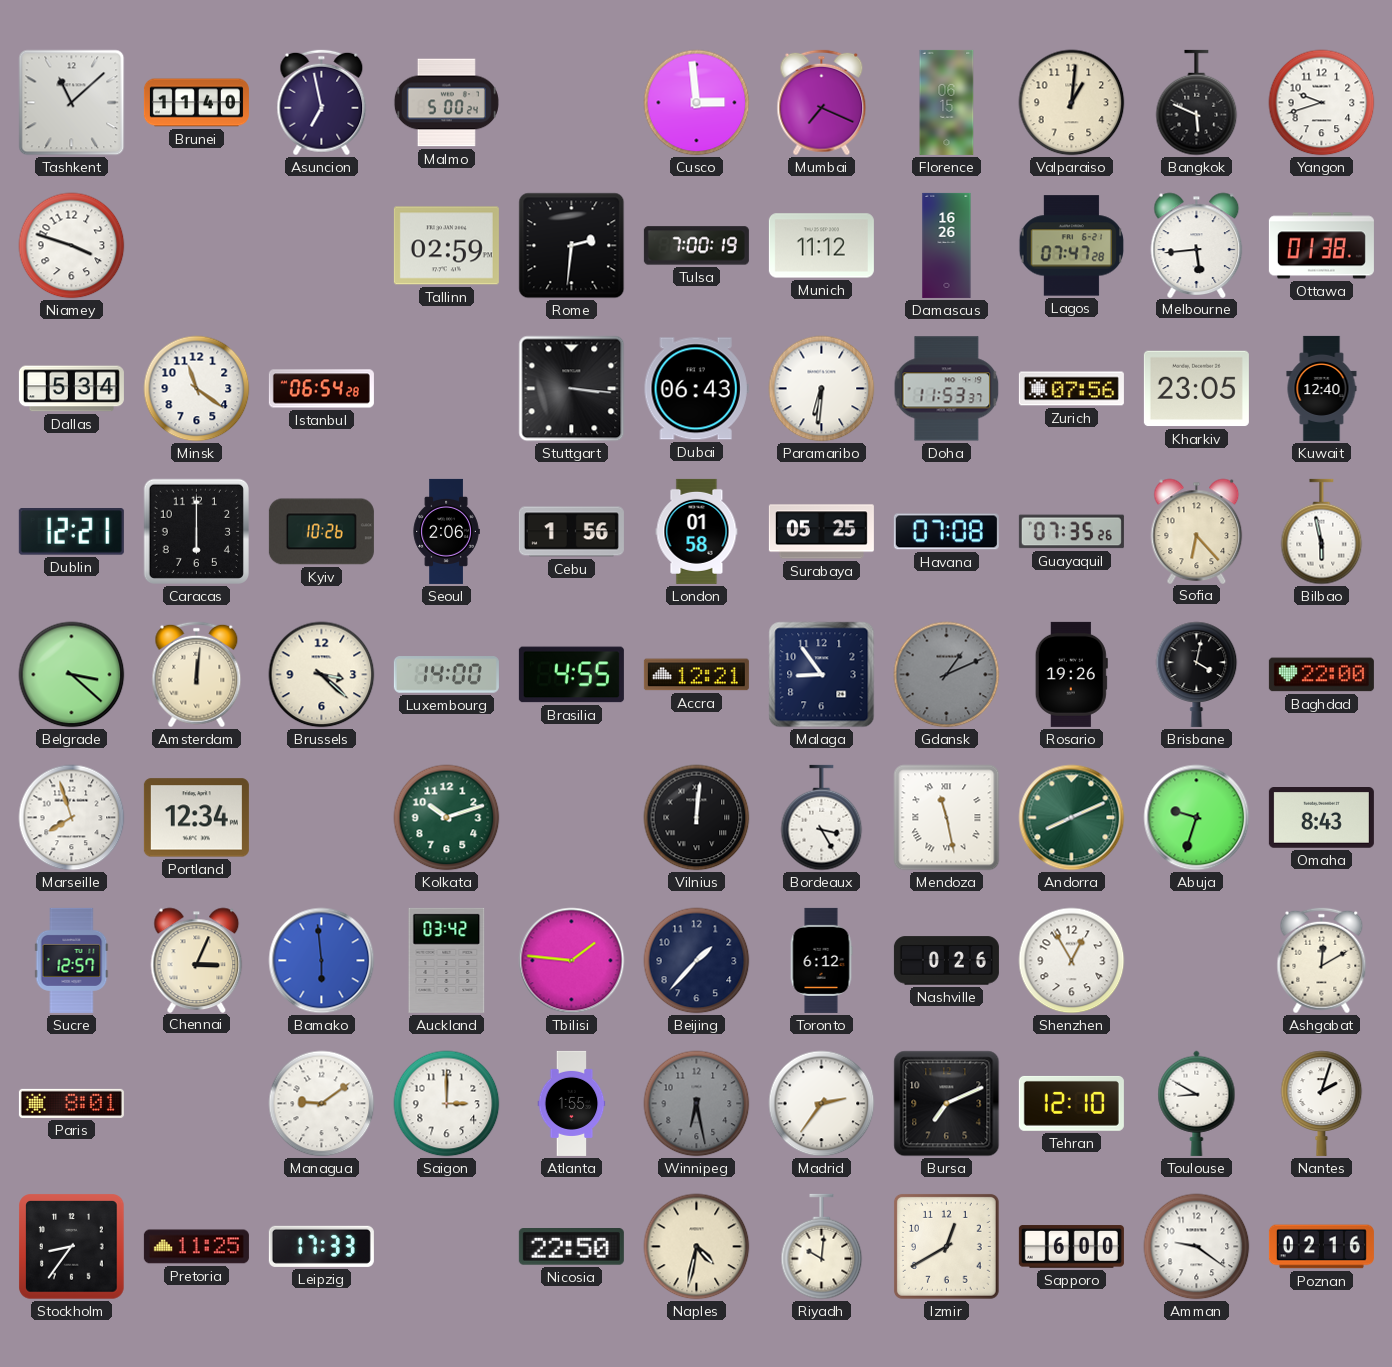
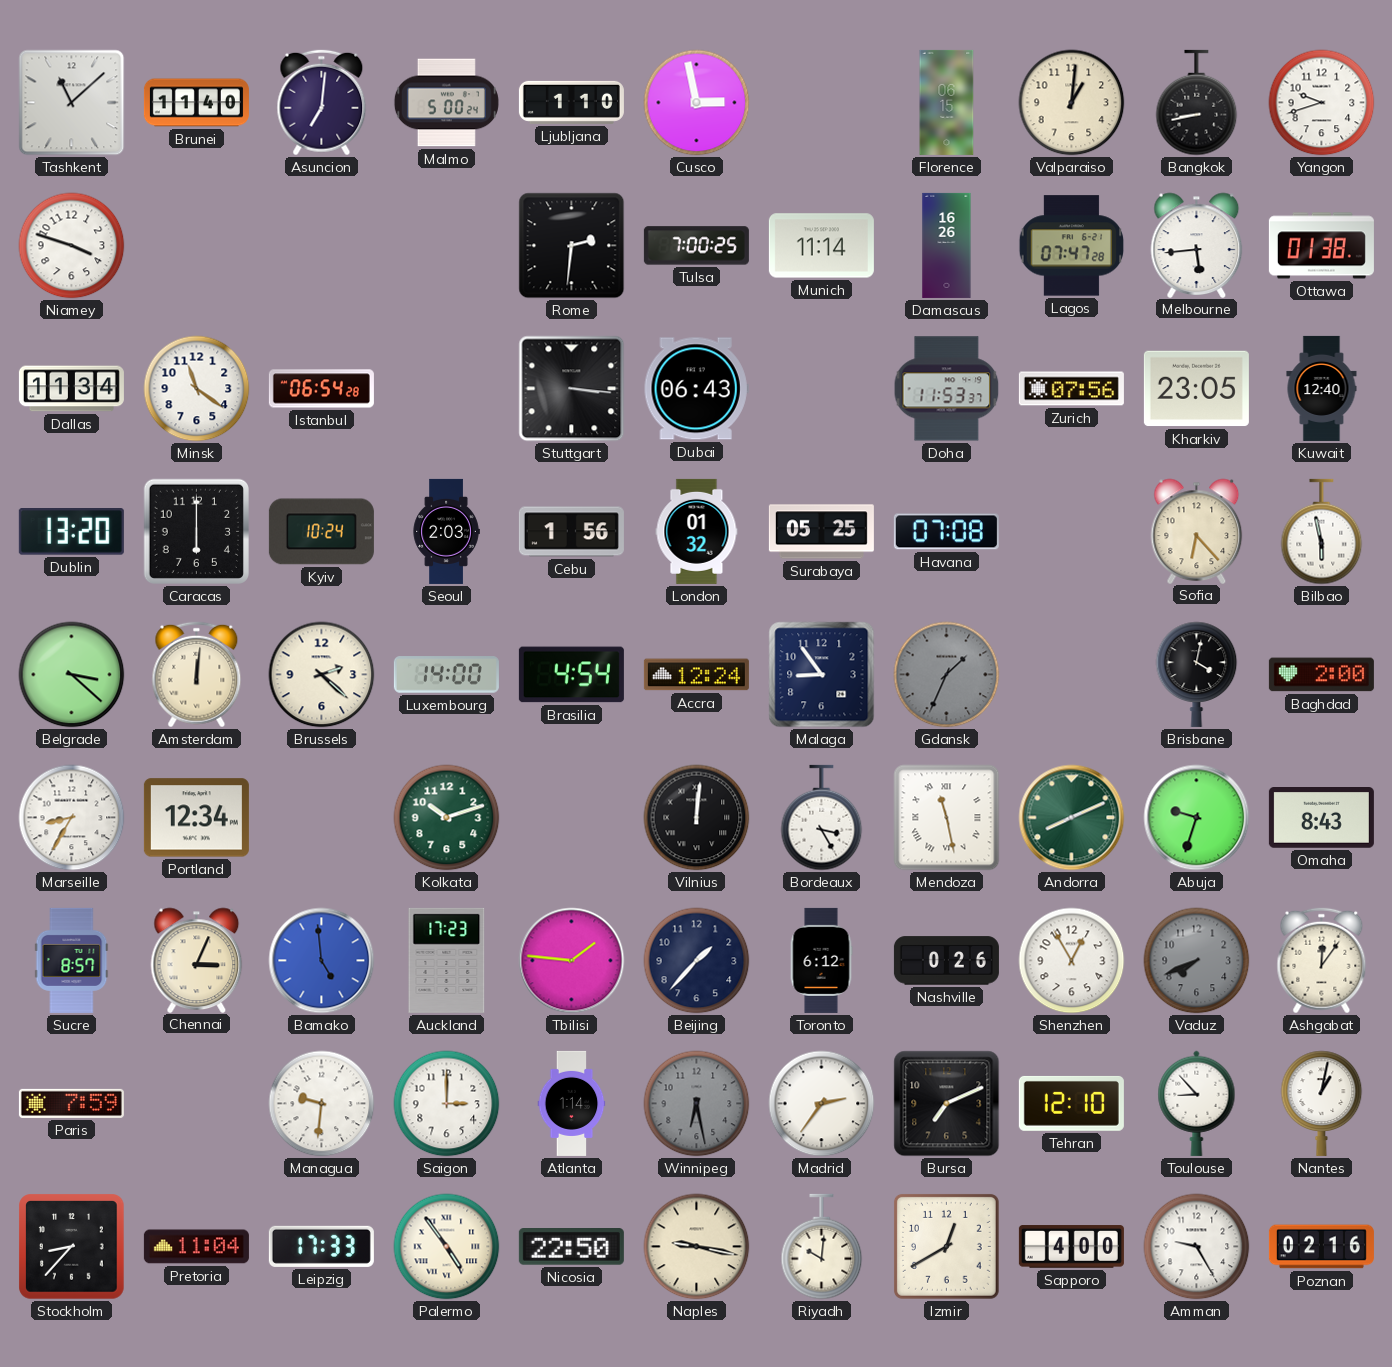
Asuncion: 6:58 -> 7:01
Ljubljana: none -> 1:10
Cusco: 2:59 -> 2:58
Mumbai: 7:19 -> none
Bangkok: 5:49 -> 8:43
Tallinn: 02:59 -> none
Tulsa: 7:00:19 -> 7:00:25
Munich: 11:12 -> 11:14
Dallas: 5:34 -> 11:34
Paramaribo: 6:31 -> none
Dublin: 12:21 -> 13:20
Kyiv: 10:26 -> 10:24
Seoul: 2:06 -> 2:03
London: 01:58 -> 01:32
Guayaquil: 07:35 -> none
Brussels: 3:22 -> 2:22
Brasilia: 4:55 -> 4:54
Accra: 12:21 -> 12:24
Gdansk: 1:11 -> 1:34
Rosario: 19:26 -> none
Baghdad: 22:00 -> 2:00
Marseille: 7:57 -> 8:35
Sucre: 12:57 -> 8:57
Bamako: 5:59 -> 4:59
Auckland: 03:42 -> 17:23
Vaduz: none -> 7:41
Ashgabat: 12:10 -> 12:06
Paris: 8:01 -> 7:59
Managua: 9:09 -> 9:31
Atlanta: 1:55 -> 1:14
Toulouse: 8:50 -> 8:53
Nantes: 2:03 -> 1:02
Stockholm: 8:36 -> 8:37
Pretoria: 11:25 -> 11:04
Palermo: none -> 4:54
Naples: 4:32 -> 9:17
Sapporo: 6:00 -> 4:00
Amman: 9:21 -> 9:25
